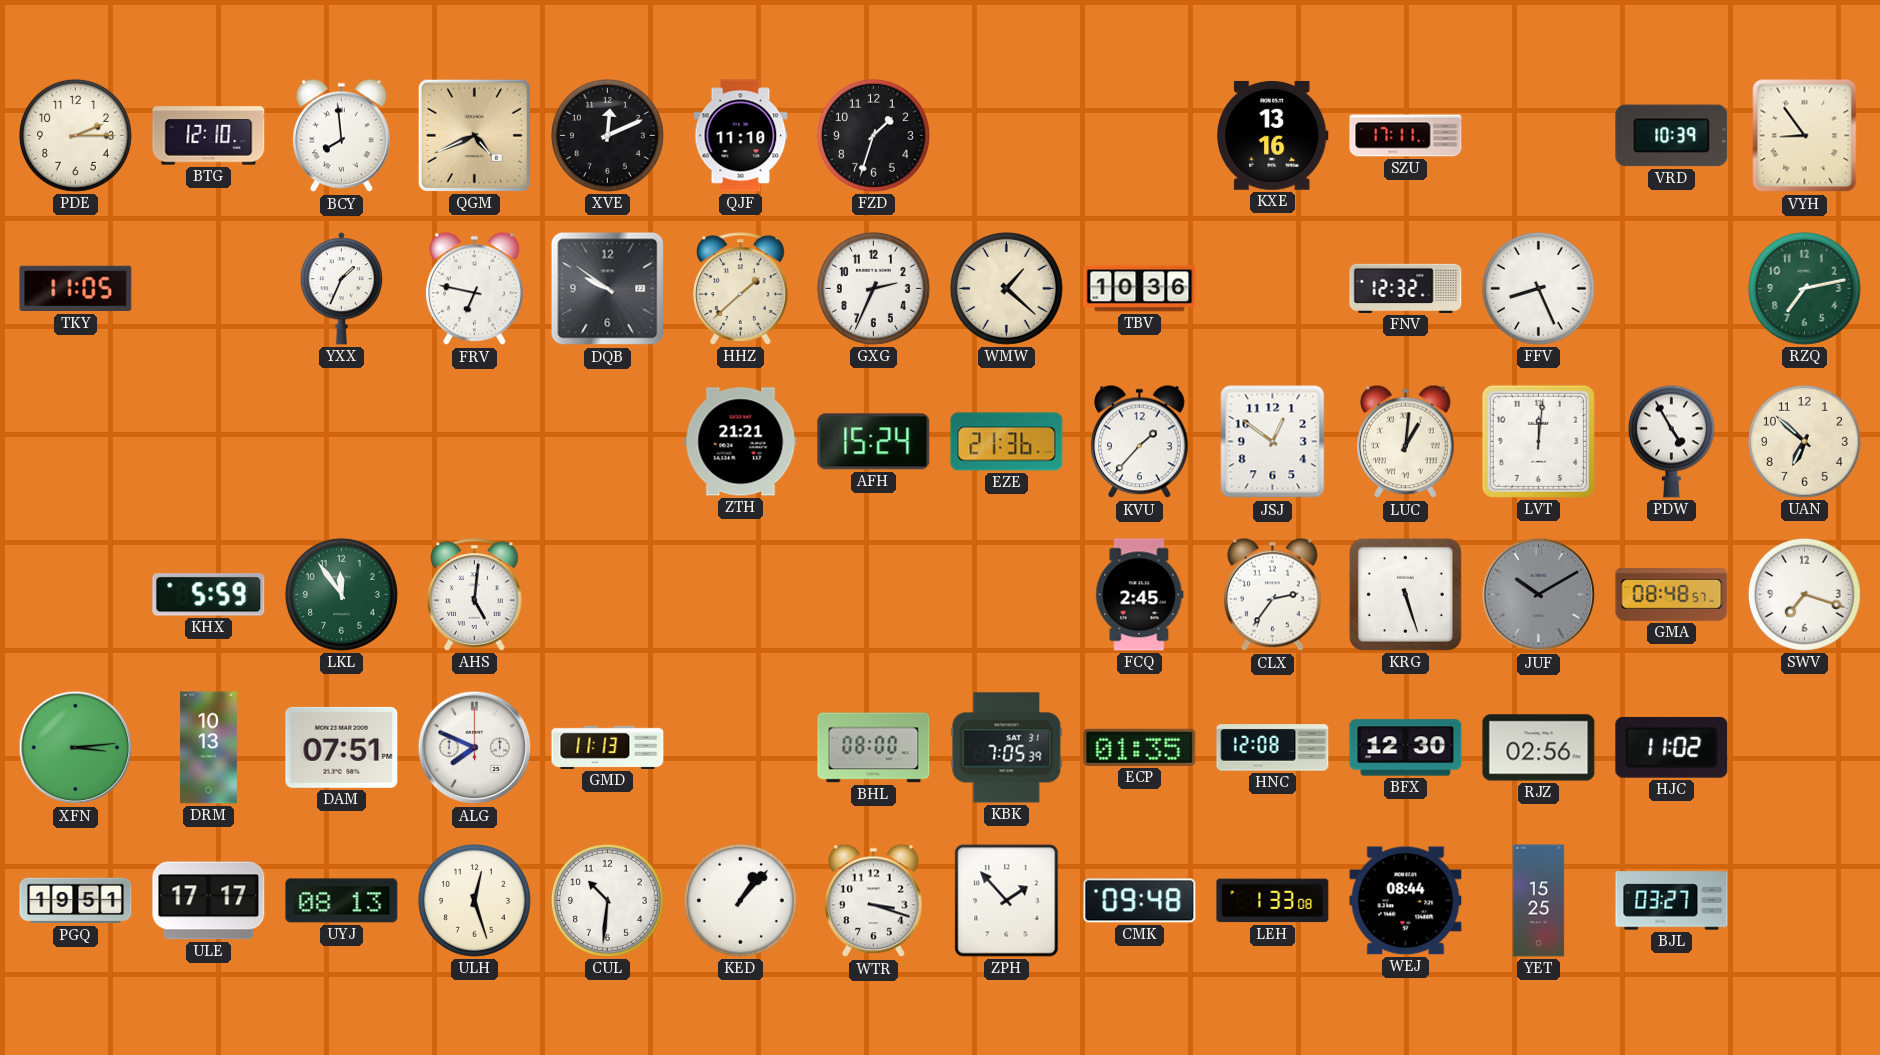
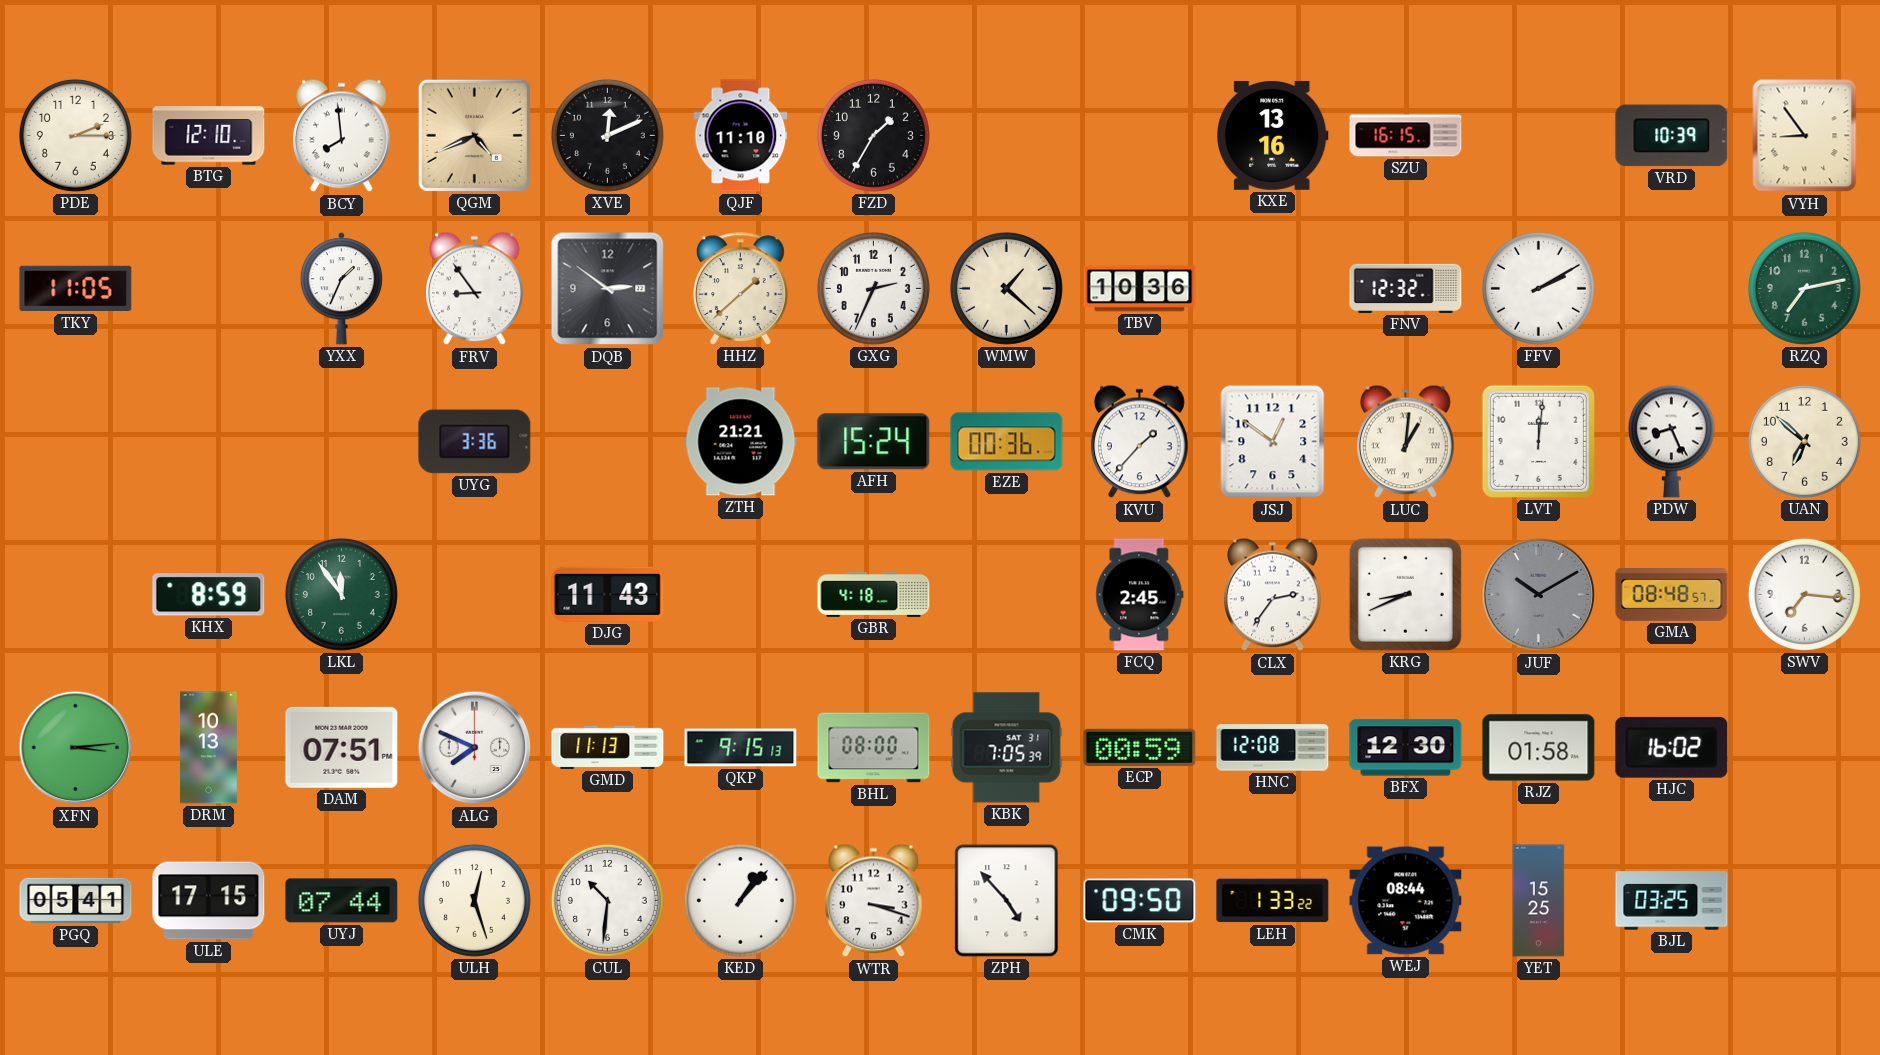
FZD: 1:33 -> 1:35
SZU: 17:11 -> 16:15
FRV: 6:47 -> 8:54
DQB: 9:51 -> 2:51
FFV: 8:26 -> 2:10
UYG: none -> 3:36
EZE: 21:36 -> 00:36
PDW: 4:55 -> 8:26
KHX: 5:59 -> 8:59
AHS: 5:01 -> none
DJG: none -> 11:43
GBR: none -> 4:18
KRG: 5:27 -> 8:41
SWV: 7:18 -> 7:16
QKP: none -> 9:15
ECP: 01:35 -> 00:59
RJZ: 02:56 -> 01:58
HJC: 11:02 -> 16:02
PGQ: 19:51 -> 05:41
ULE: 17:17 -> 17:15
UYJ: 08:13 -> 07:44
ZPH: 1:53 -> 4:53
CMK: 09:48 -> 09:50
LEH: 1:33:08 -> 1:33:22
BJL: 03:27 -> 03:25
